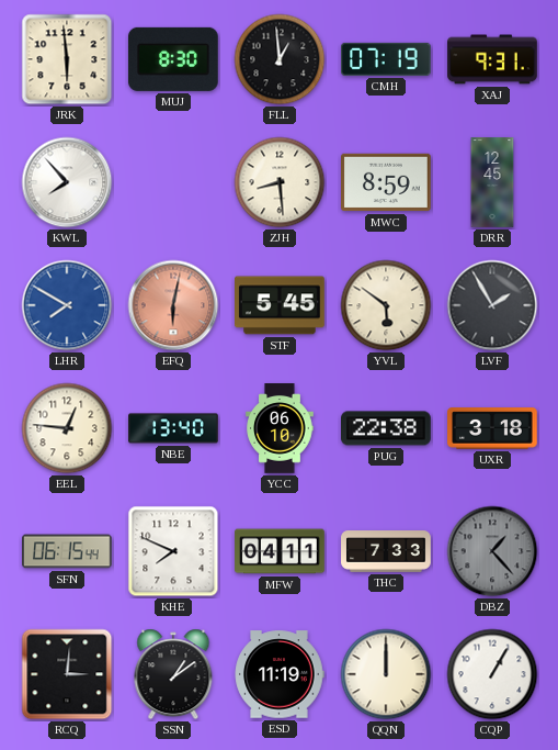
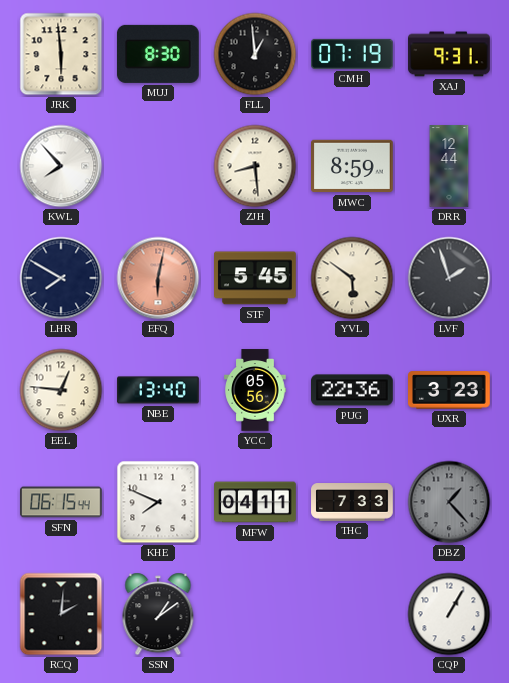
DRR: 12:45 -> 12:44
LHR dial: blue -> navy
LVF: 1:55 -> 1:57
YCC: 06:10 -> 05:56
PUG: 22:38 -> 22:36
UXR: 3:18 -> 3:23
RCQ: 3:01 -> 2:01
ESD: 11:19 -> none
QQN: 12:00 -> none
